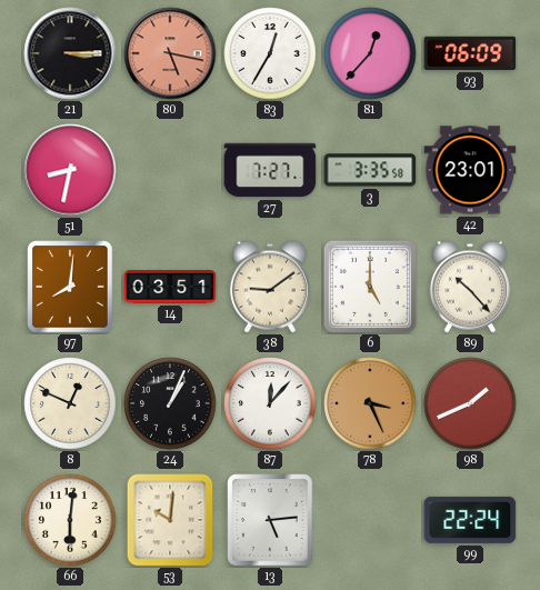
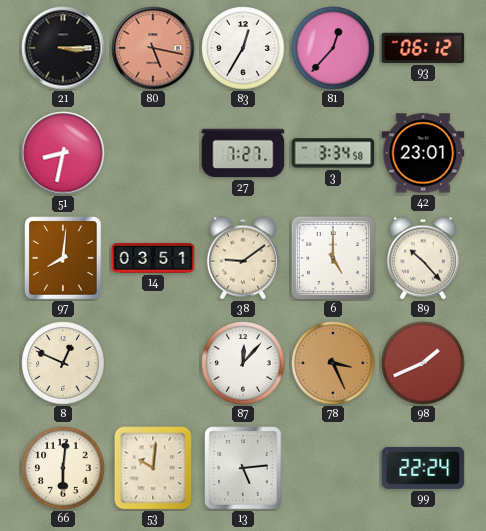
93: 06:09 -> 06:12
3: 3:35 -> 3:34
24: 1:04 -> none
